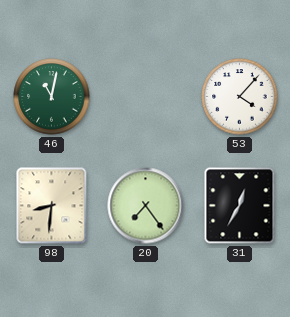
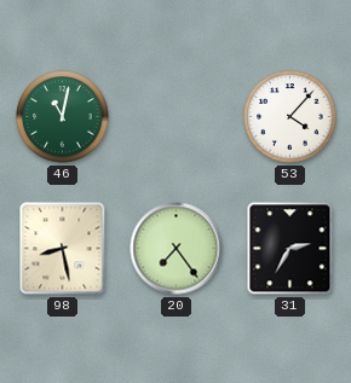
98: 8:31 -> 8:28
31: 12:35 -> 2:35
